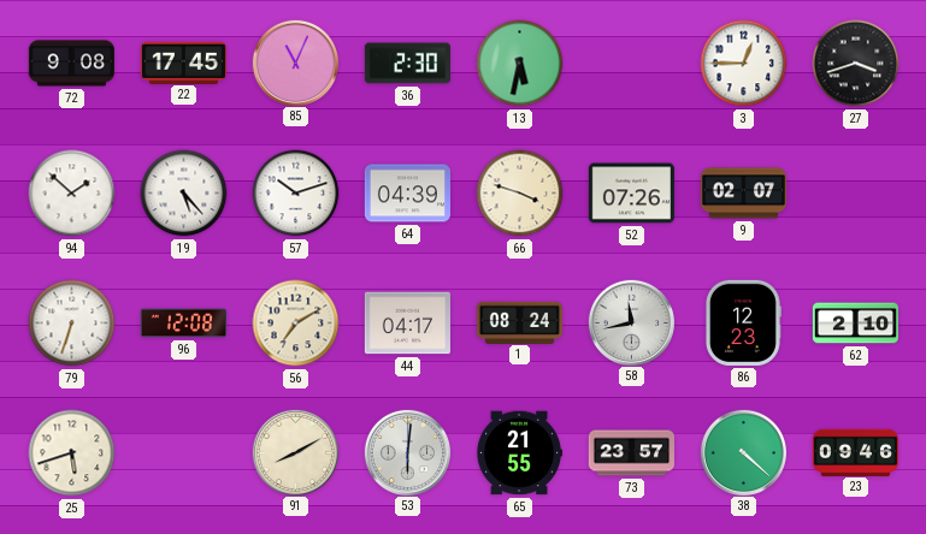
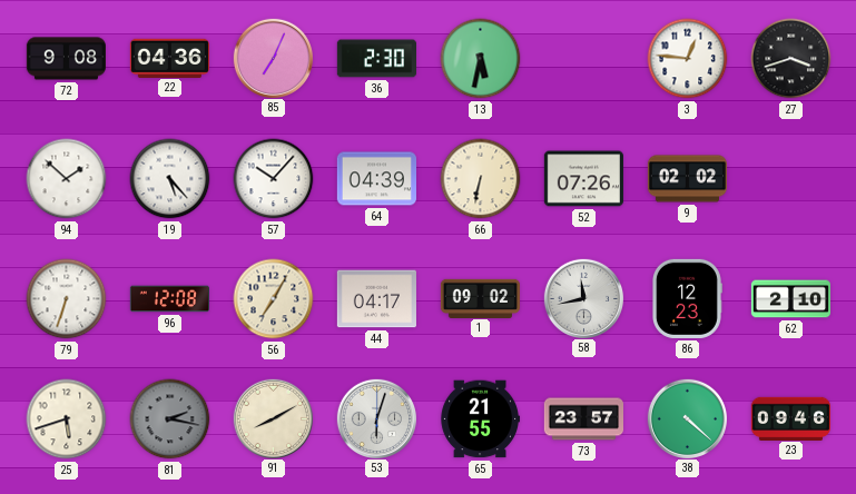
22: 17:45 -> 04:36
85: 11:04 -> 7:04
3: 12:45 -> 12:46
57: 10:12 -> 10:07
66: 3:48 -> 6:32
9: 02:07 -> 02:02
56: 7:10 -> 7:05
1: 08:24 -> 09:02
81: none -> 2:17
53: 6:01 -> 6:03
